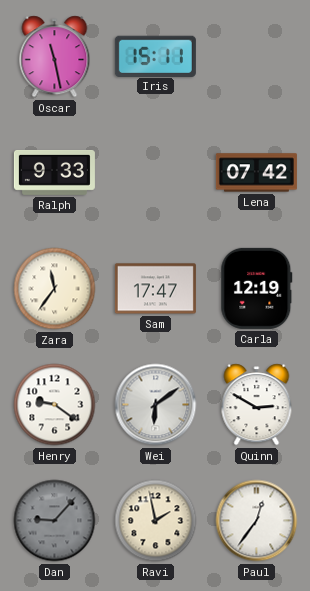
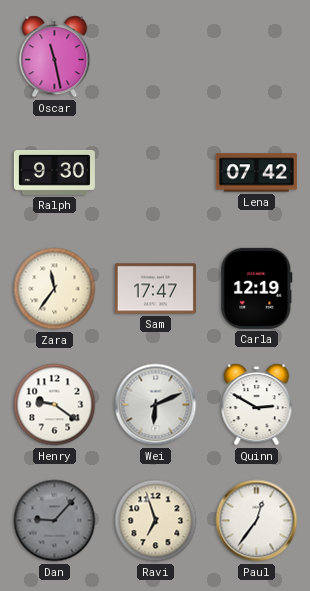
Iris: 15:11 -> none
Ralph: 9:33 -> 9:30
Wei: 6:09 -> 6:11
Ravi: 1:58 -> 6:57
